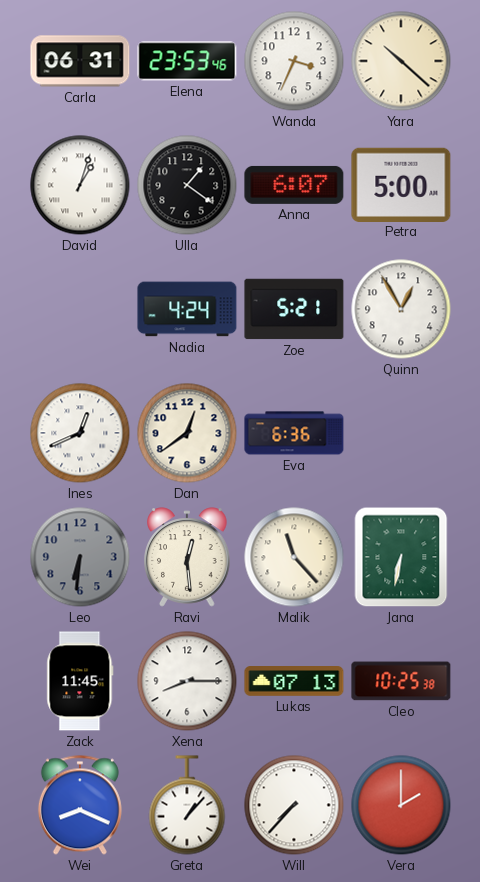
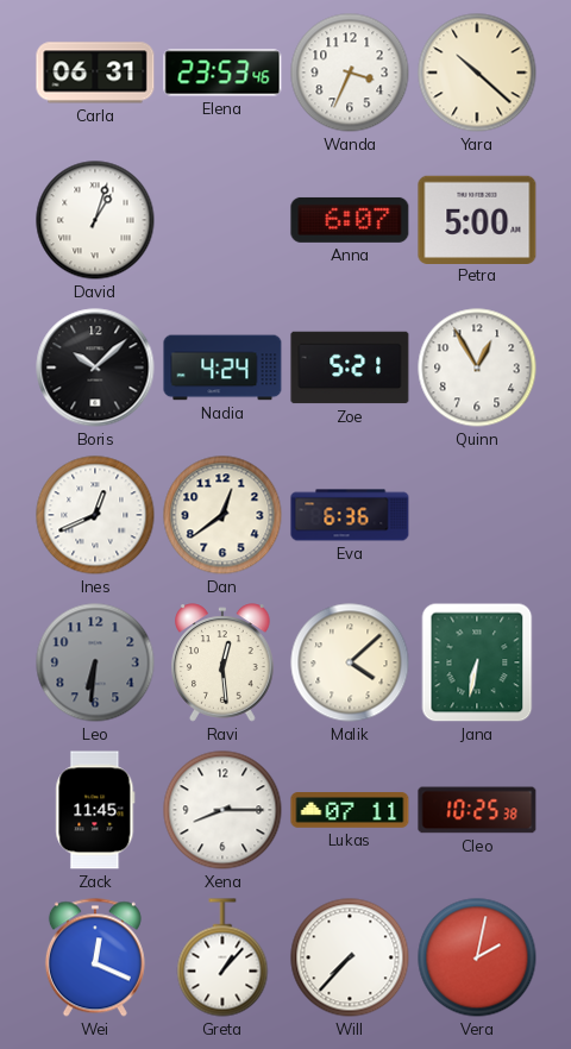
Ulla: 1:21 -> none
Boris: none -> 10:08
Malik: 11:23 -> 4:08
Lukas: 07:13 -> 07:11
Wei: 8:19 -> 12:19
Vera: 2:00 -> 2:02
